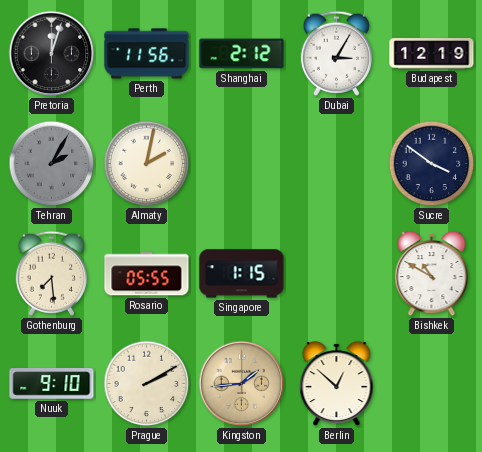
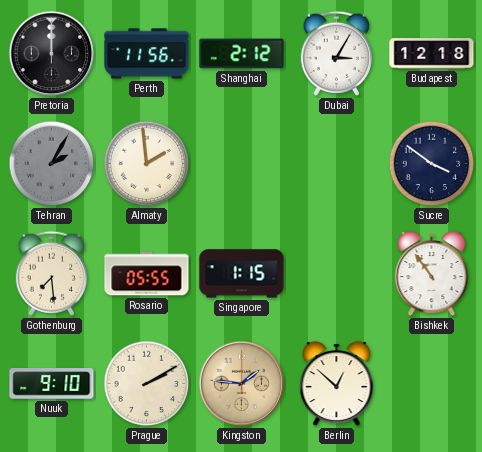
Pretoria: 12:03 -> 12:00
Budapest: 12:19 -> 12:18
Almaty: 2:02 -> 1:59
Bishkek: 10:50 -> 10:54
Kingston: 1:44 -> 1:46
